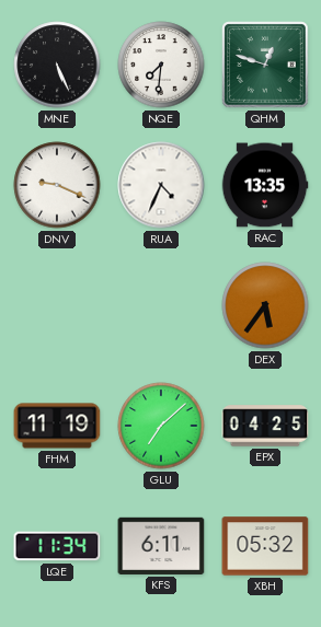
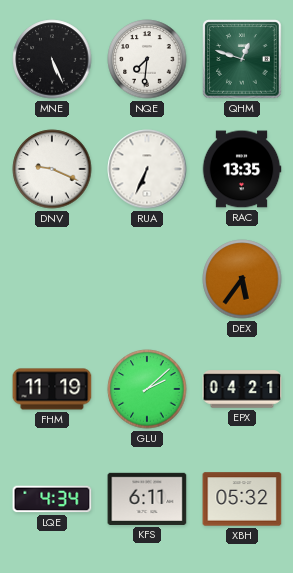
RUA: 4:34 -> 6:34
GLU: 7:08 -> 2:08
EPX: 04:25 -> 04:21
LQE: 11:34 -> 4:34
